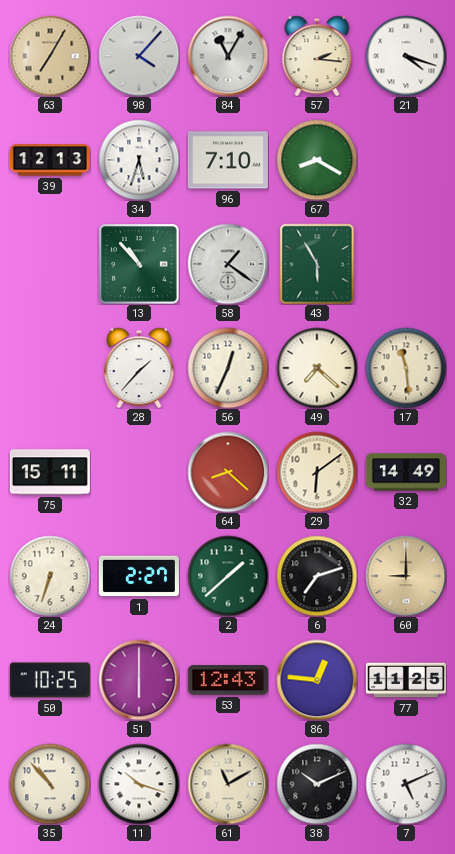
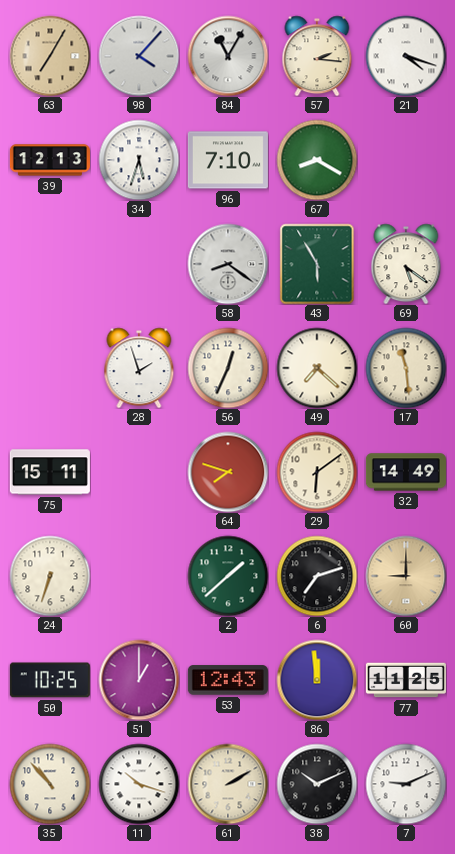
13: 10:53 -> none
58: 1:21 -> 8:21
69: none -> 5:21
28: 1:37 -> 1:57
64: 8:22 -> 7:48
1: 2:27 -> none
51: 6:00 -> 1:00
86: 12:46 -> 11:59
61: 11:10 -> 2:10
7: 5:11 -> 9:11
